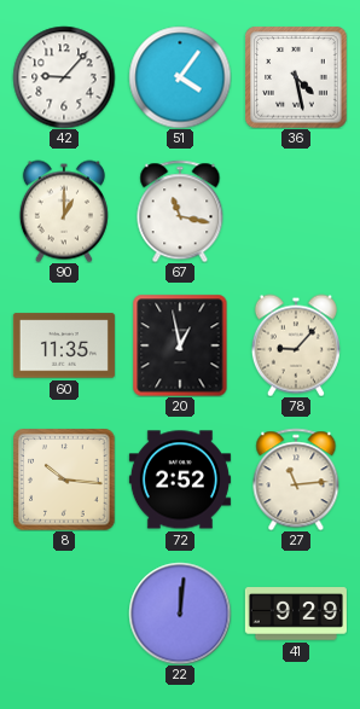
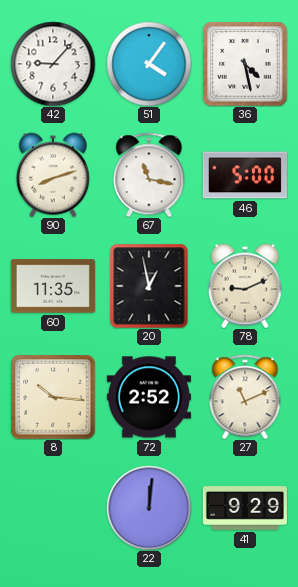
90: 1:00 -> 8:12
46: none -> 5:00
78: 9:07 -> 9:11
27: 11:14 -> 11:11
